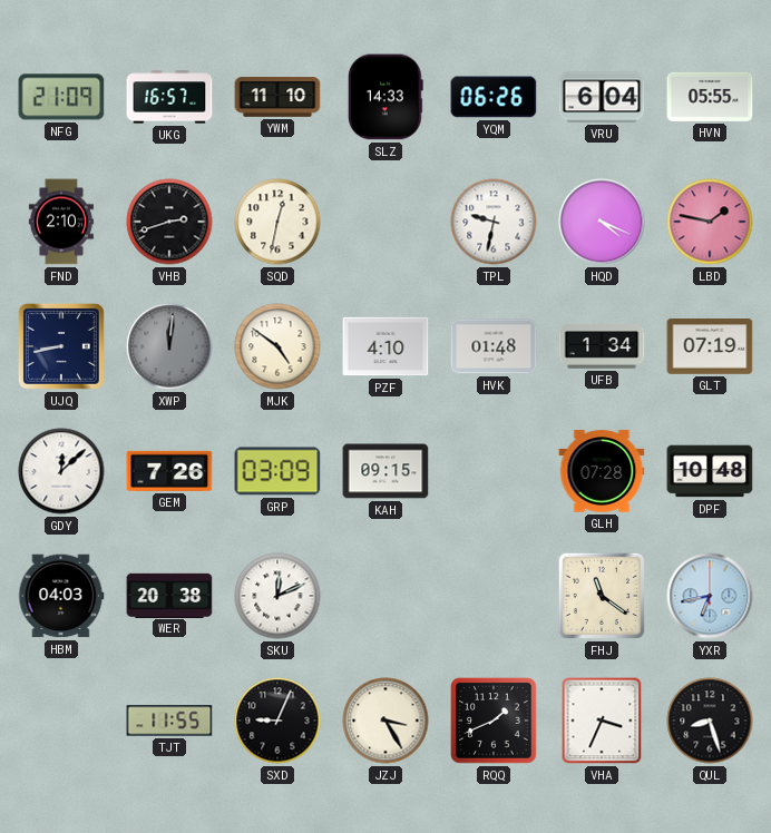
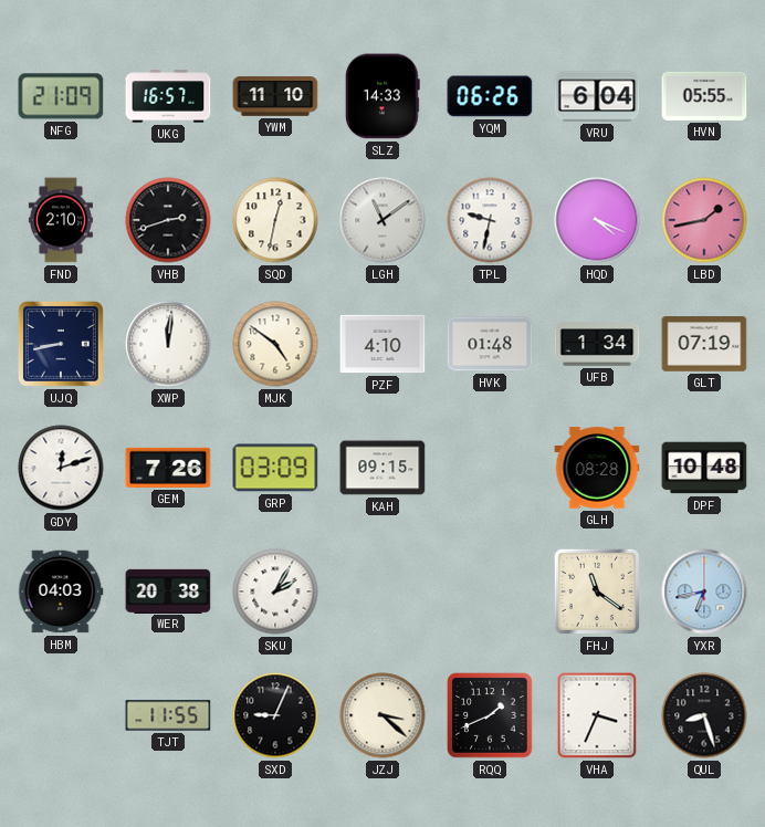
LGH: none -> 11:09
LBD: 1:47 -> 1:43
XWP dial: grey -> white
GDY: 12:08 -> 12:12
GLH: 07:28 -> 08:28
SKU: 12:11 -> 2:05
JZJ: 3:25 -> 3:22
